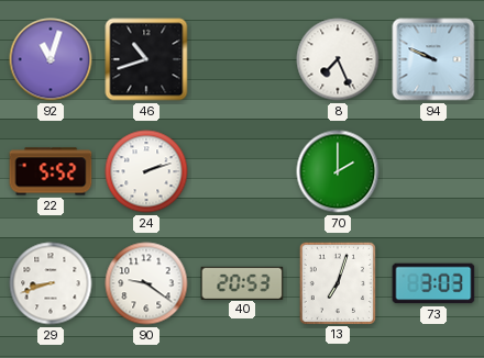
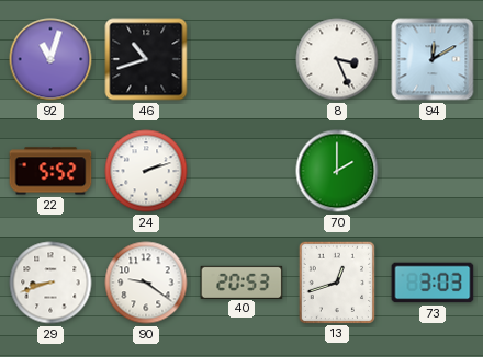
8: 7:26 -> 3:26
94: 9:49 -> 12:10
13: 7:03 -> 12:42
